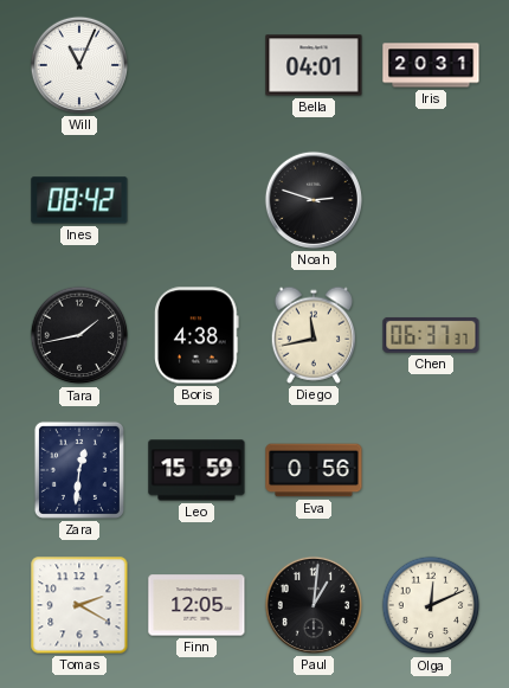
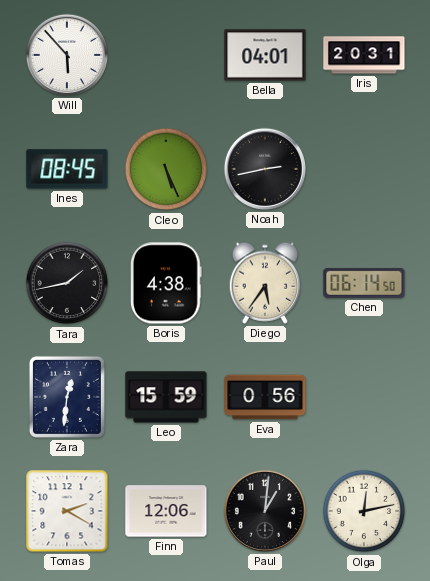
Will: 11:04 -> 5:53
Ines: 08:42 -> 08:45
Cleo: none -> 5:26
Noah: 2:48 -> 2:43
Diego: 11:43 -> 5:36
Chen: 06:37 -> 06:14
Finn: 12:05 -> 12:06
Olga: 12:11 -> 12:13
